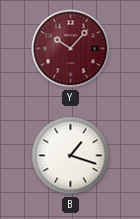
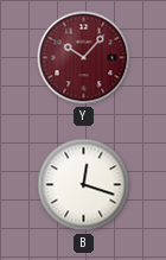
B: 1:18 -> 12:18
